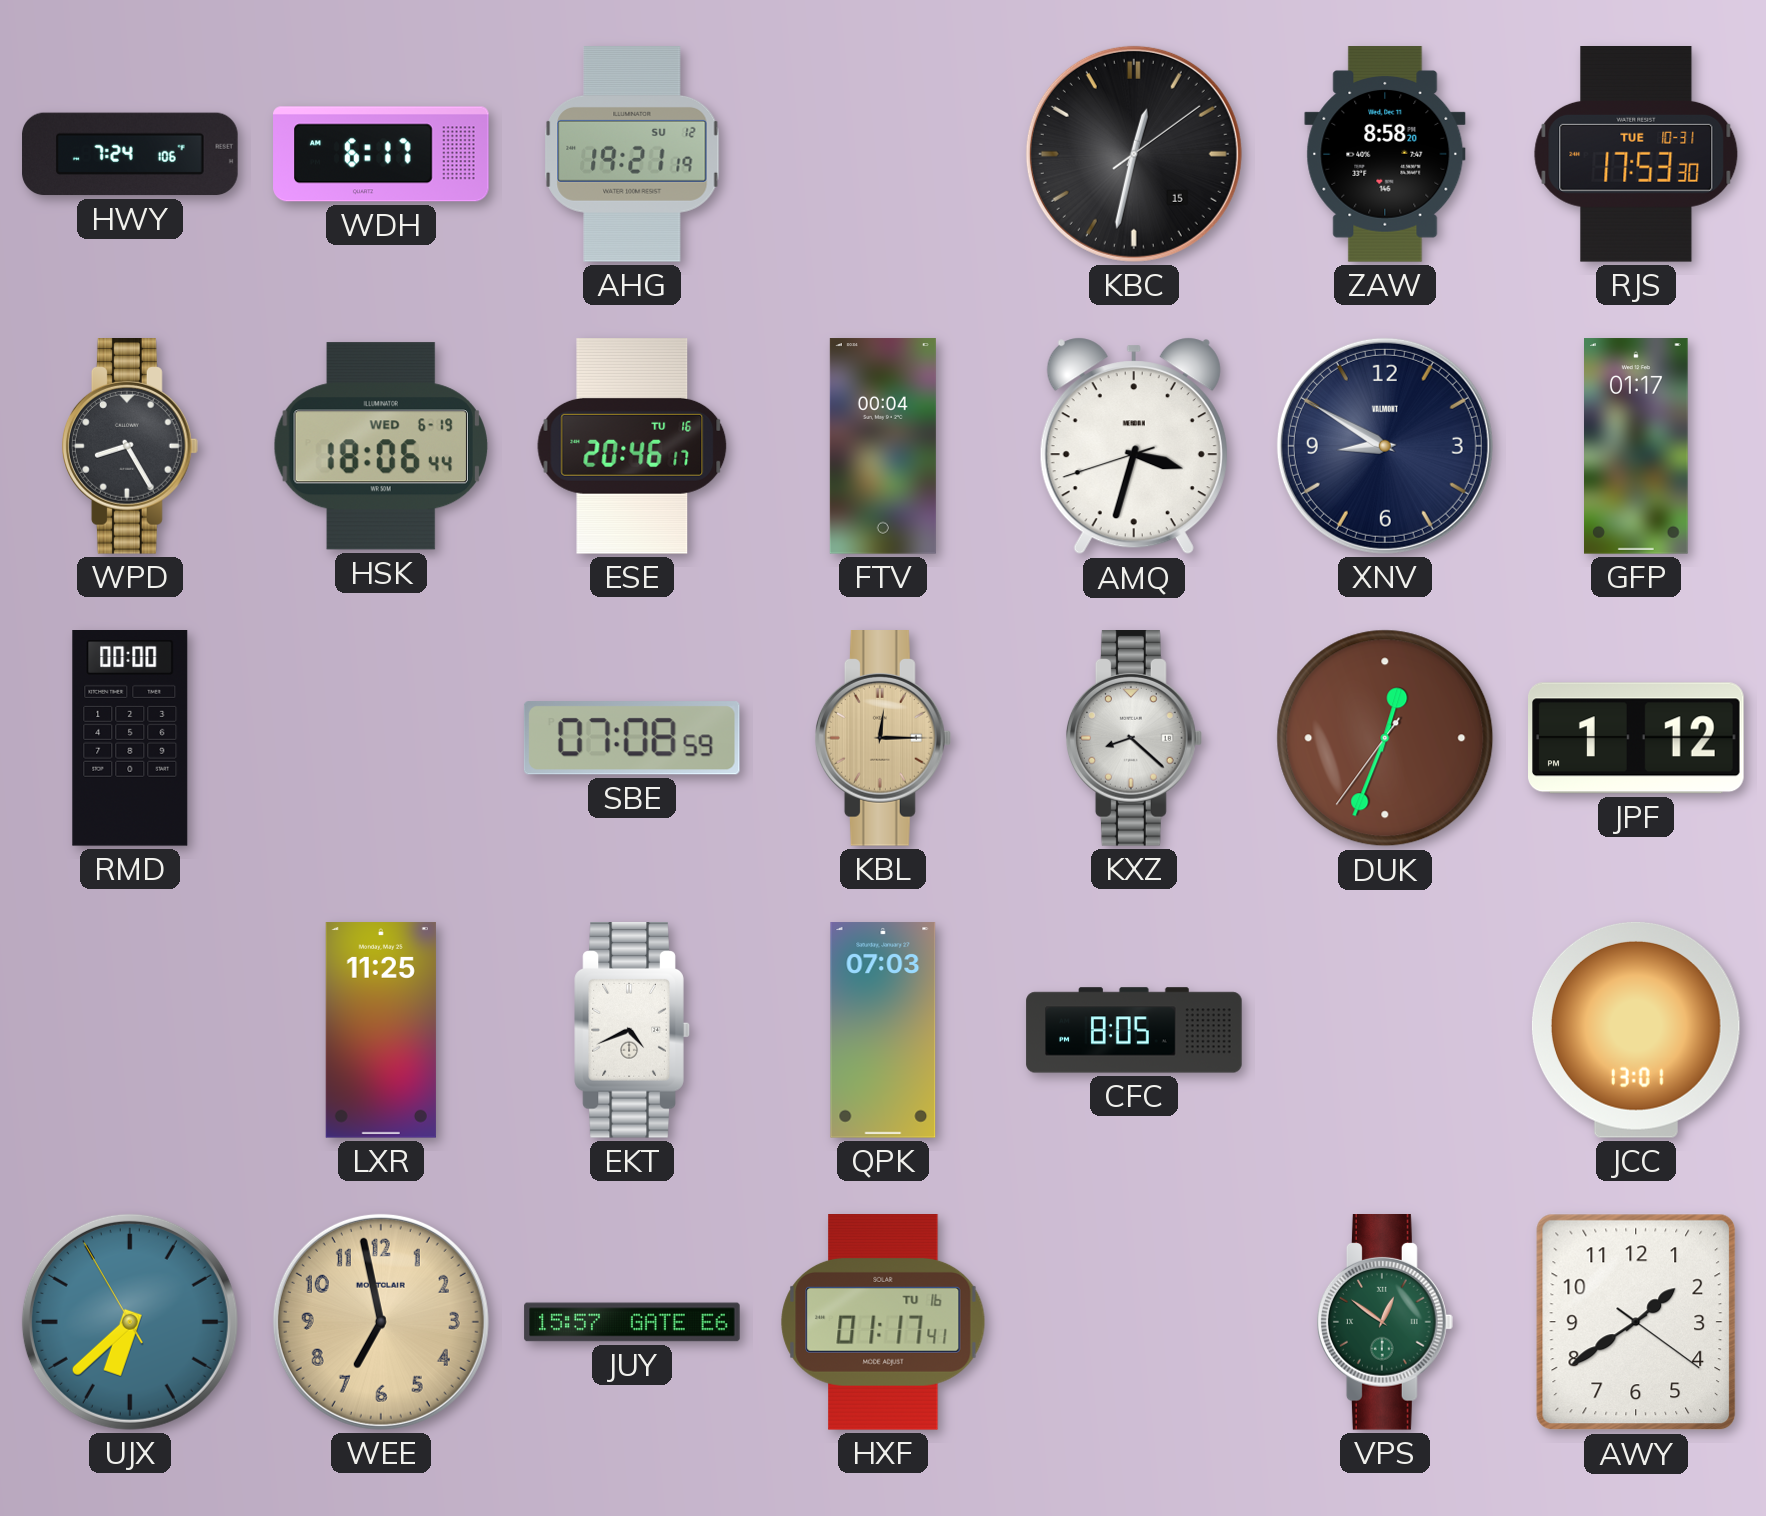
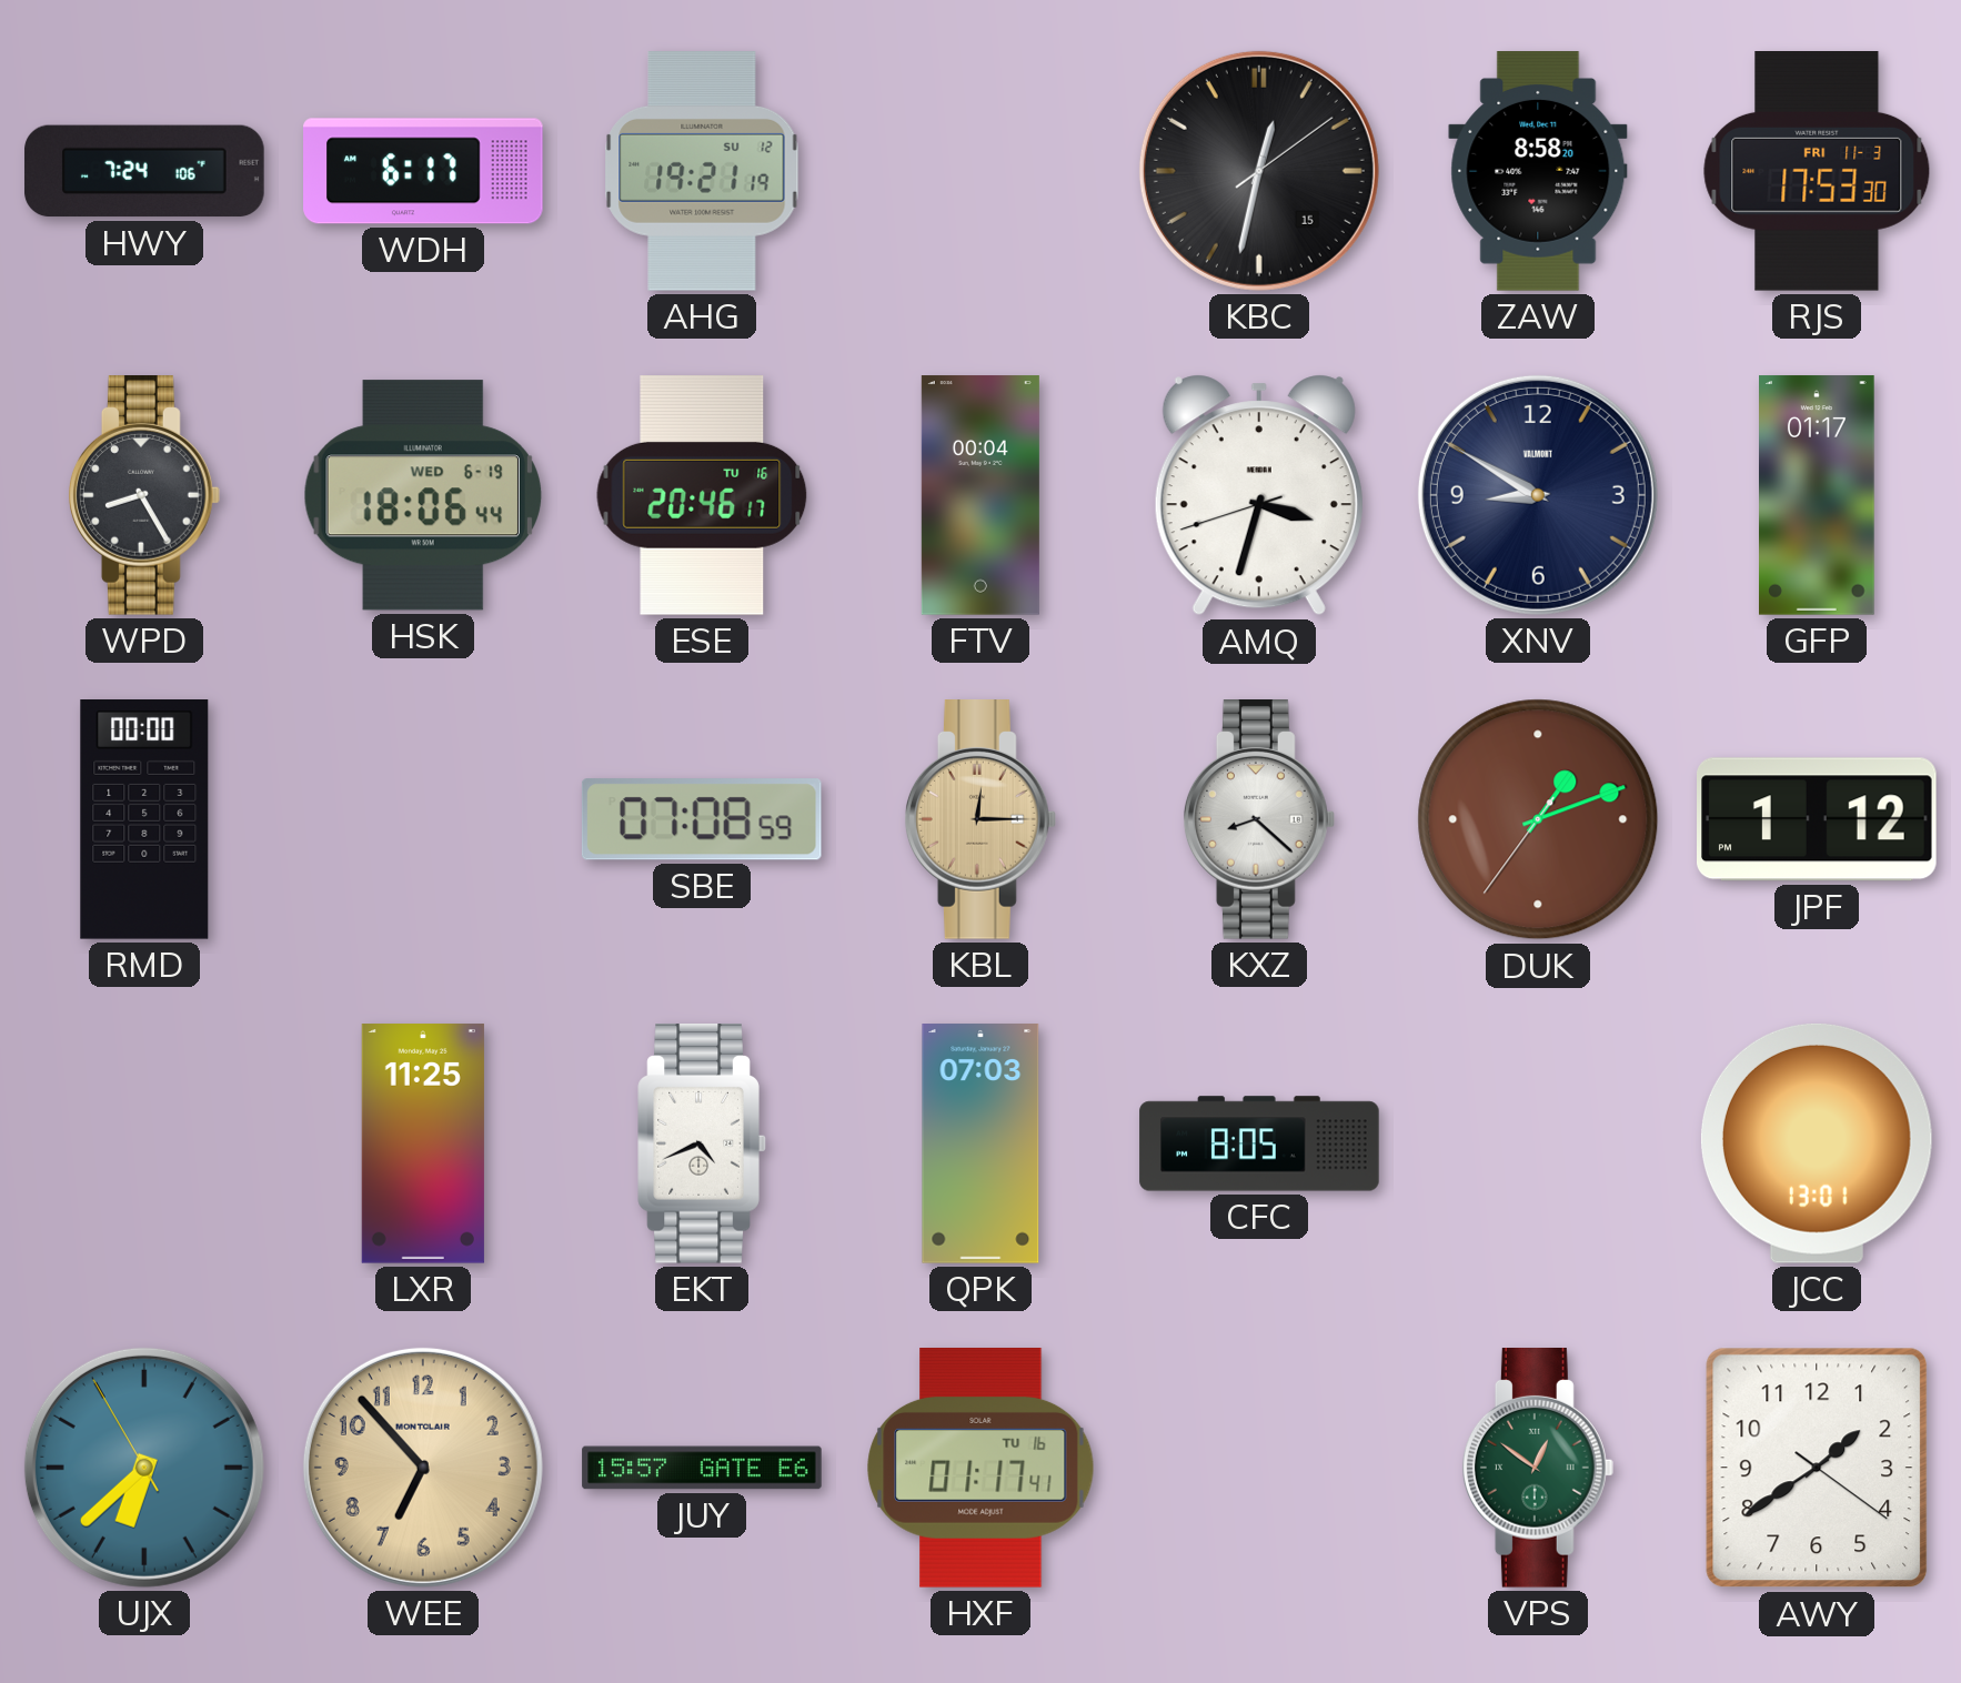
RJS date: TUE 10-31 -> FRI 11-3
DUK: 12:33 -> 1:11
WEE: 6:58 -> 6:53
